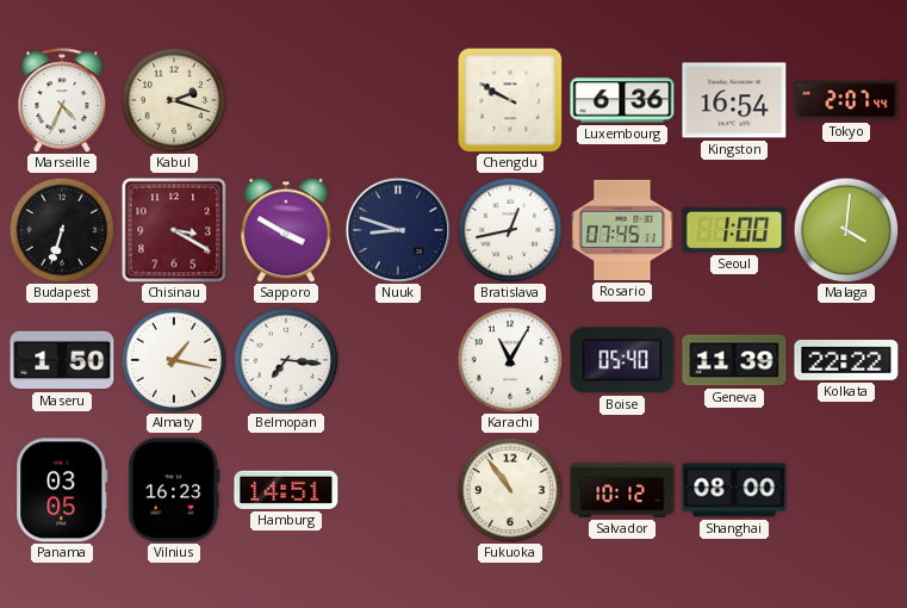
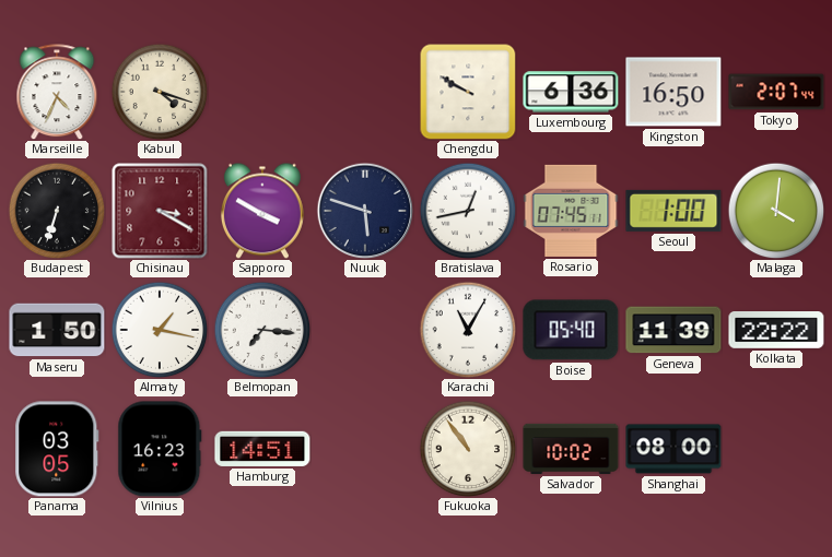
Kabul: 2:18 -> 4:18
Kingston: 16:54 -> 16:50
Nuuk: 8:48 -> 5:48
Salvador: 10:12 -> 10:02
